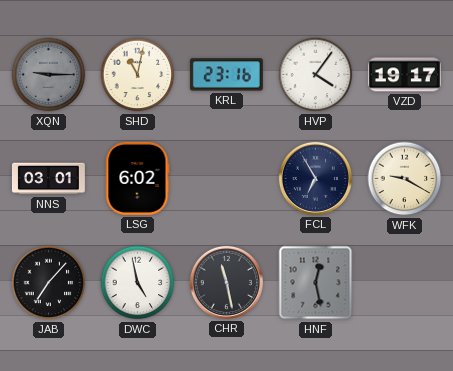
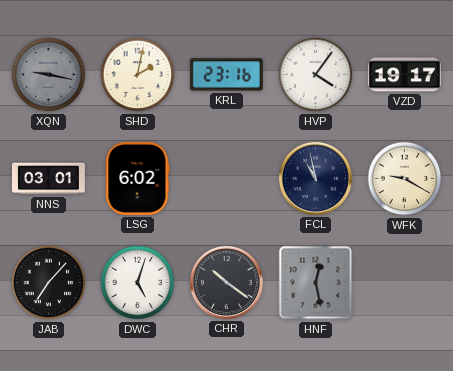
XQN: 9:15 -> 9:17
SHD: 11:02 -> 2:02
FCL: 6:55 -> 10:58
DWC: 4:58 -> 5:03
CHR: 11:28 -> 10:21
